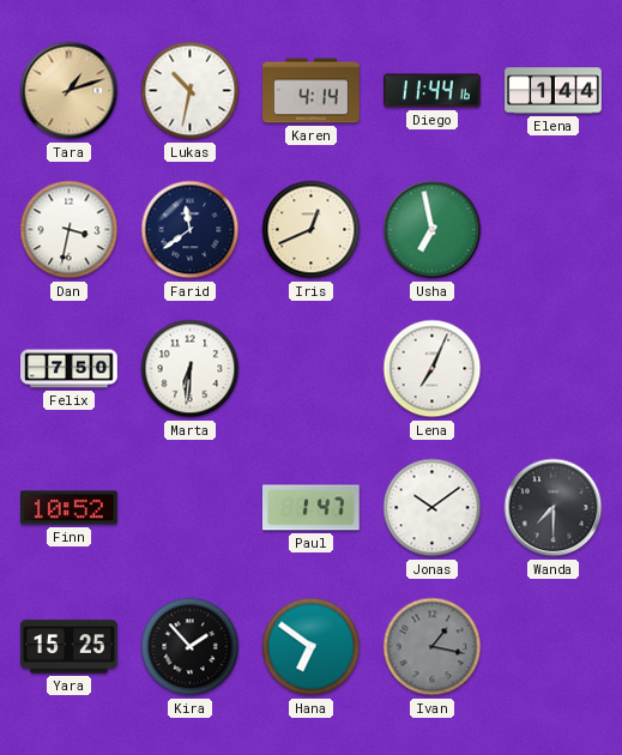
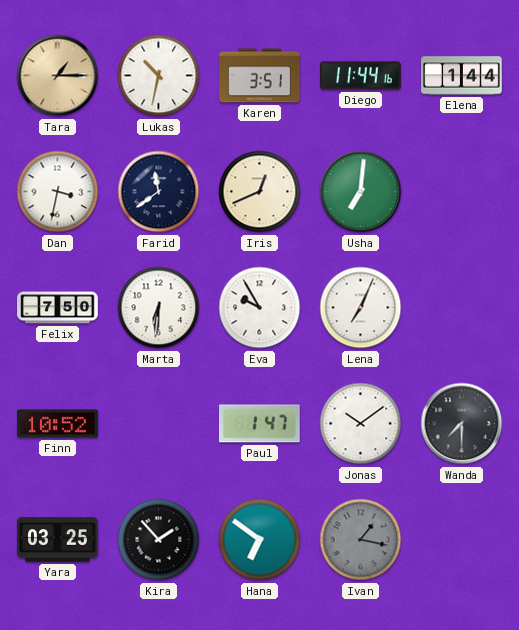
Tara: 1:12 -> 1:15
Karen: 4:14 -> 3:51
Usha: 6:58 -> 7:01
Eva: none -> 9:55
Yara: 15:25 -> 03:25
